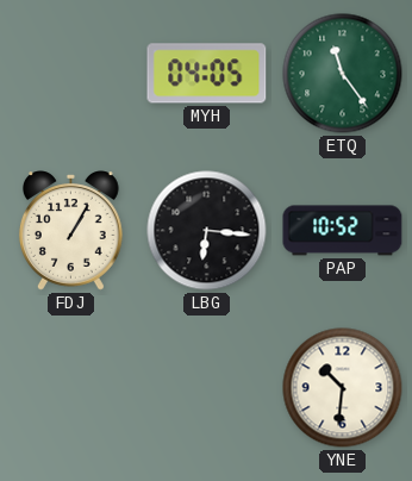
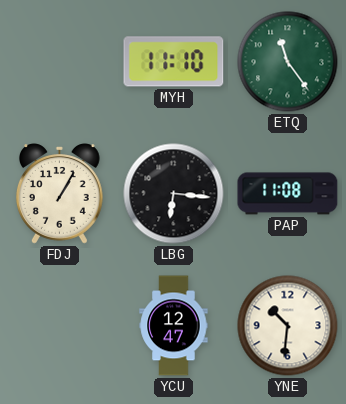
MYH: 04:05 -> 11:10
PAP: 10:52 -> 11:08
YCU: none -> 12:47
